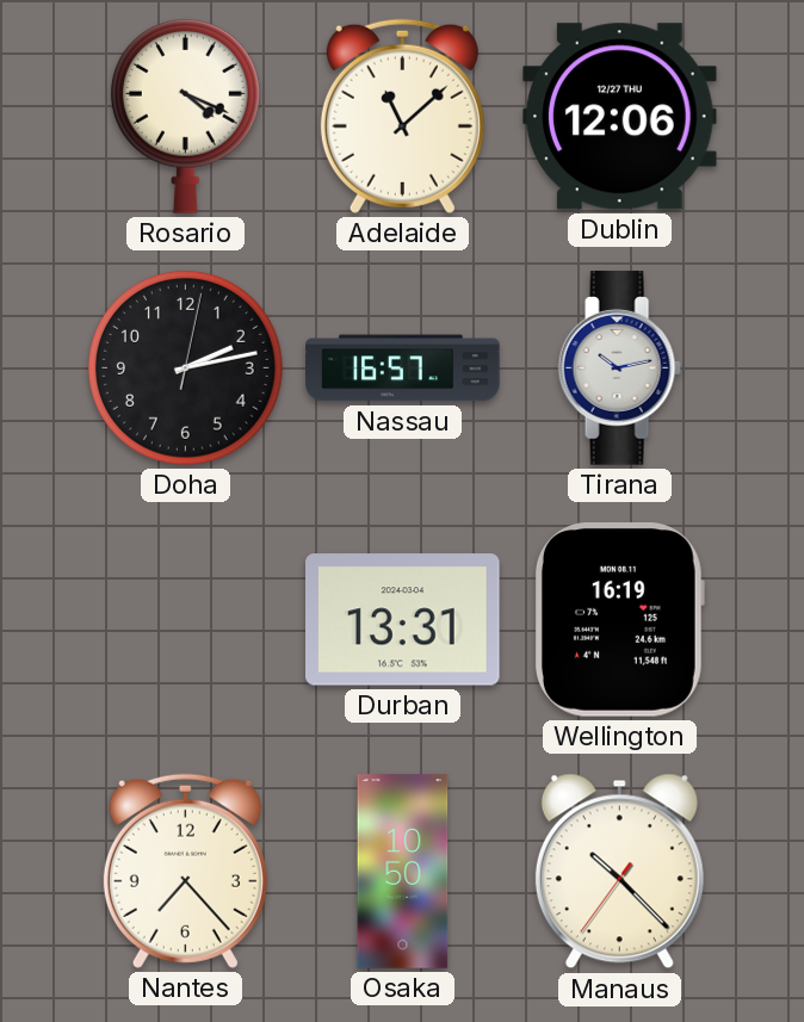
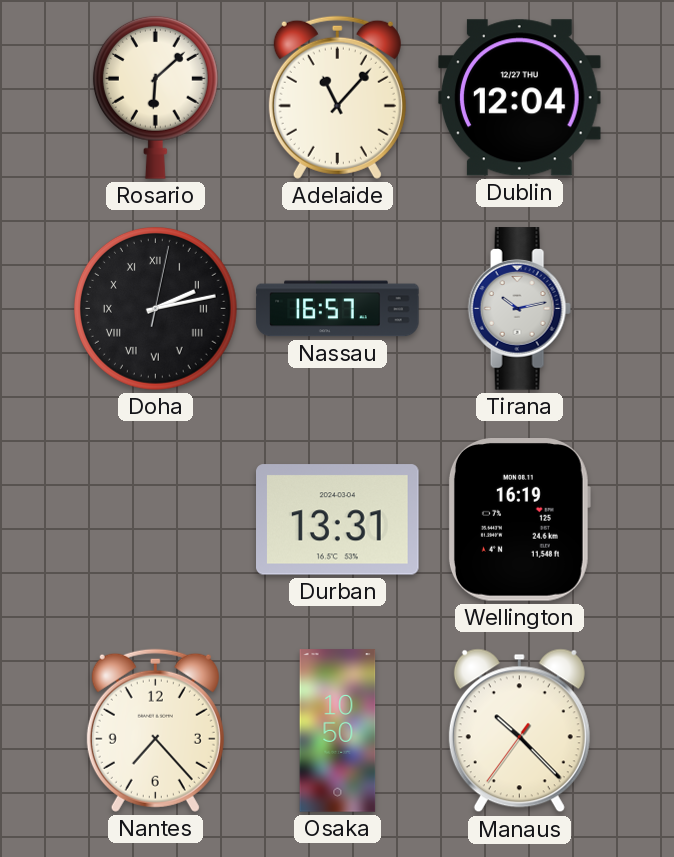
Rosario: 4:19 -> 6:08
Adelaide: 11:08 -> 11:07
Dublin: 12:06 -> 12:04
Doha numerals: Arabic -> Roman
